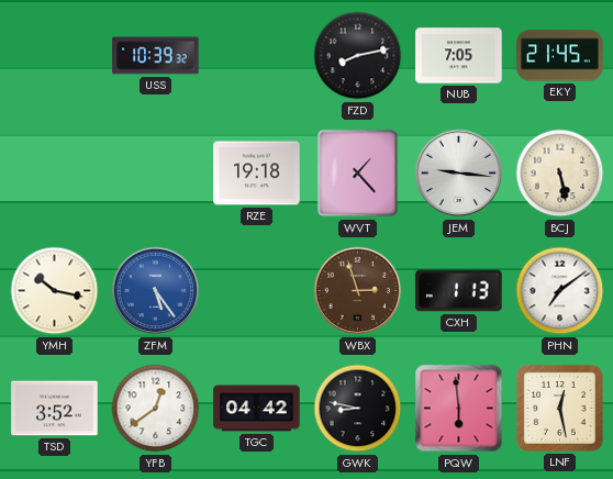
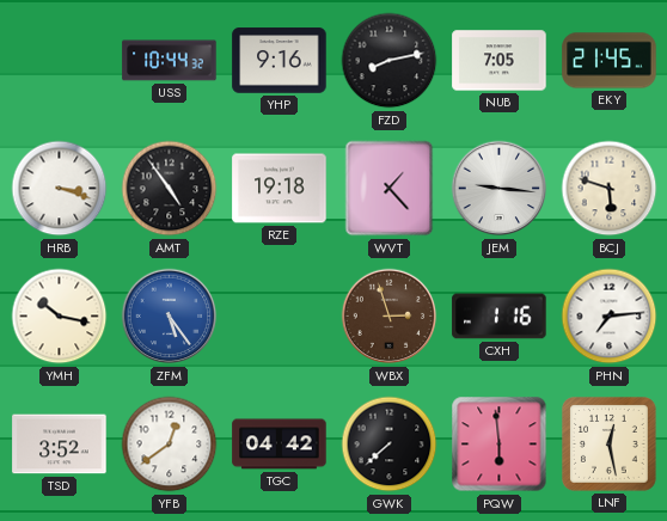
USS: 10:39 -> 10:44
YHP: none -> 9:16
HRB: none -> 3:18
AMT: none -> 4:54
BCJ: 5:28 -> 5:48
CXH: 1:13 -> 1:16
PHN: 7:09 -> 7:14
GWK: 8:47 -> 7:38
